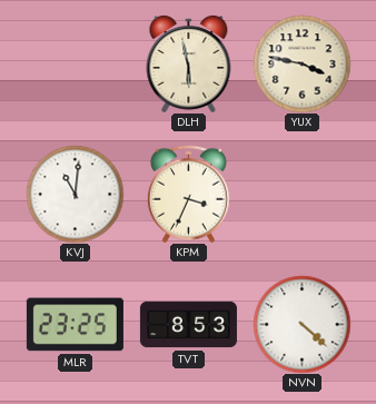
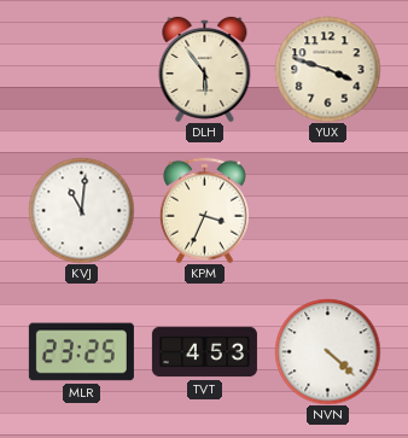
DLH: 5:58 -> 5:54
YUX: 3:47 -> 3:48
TVT: 8:53 -> 4:53
